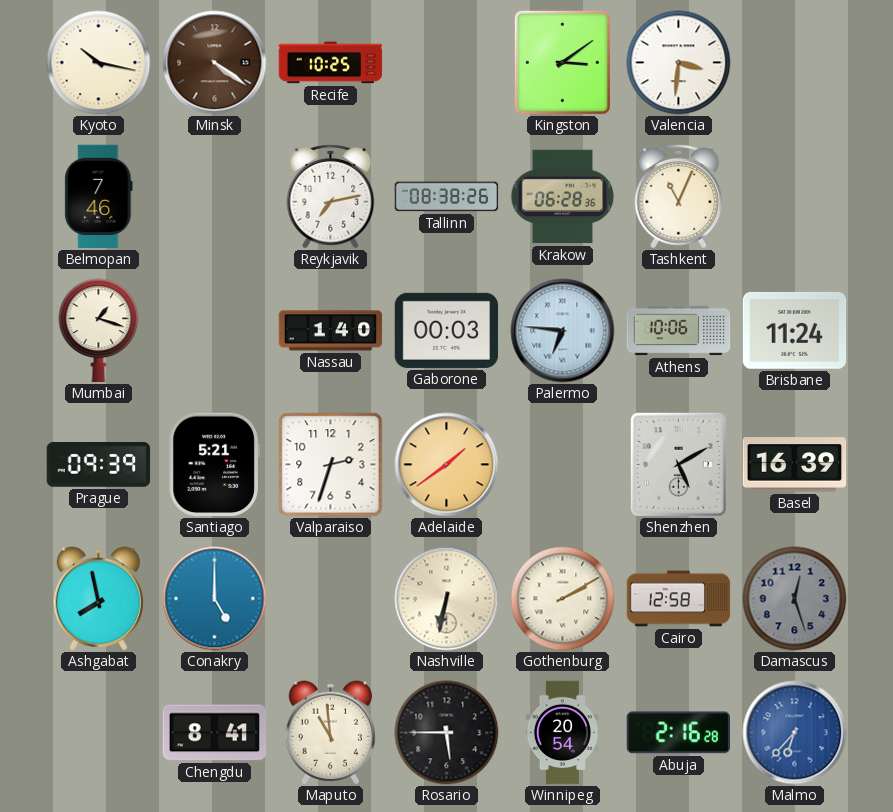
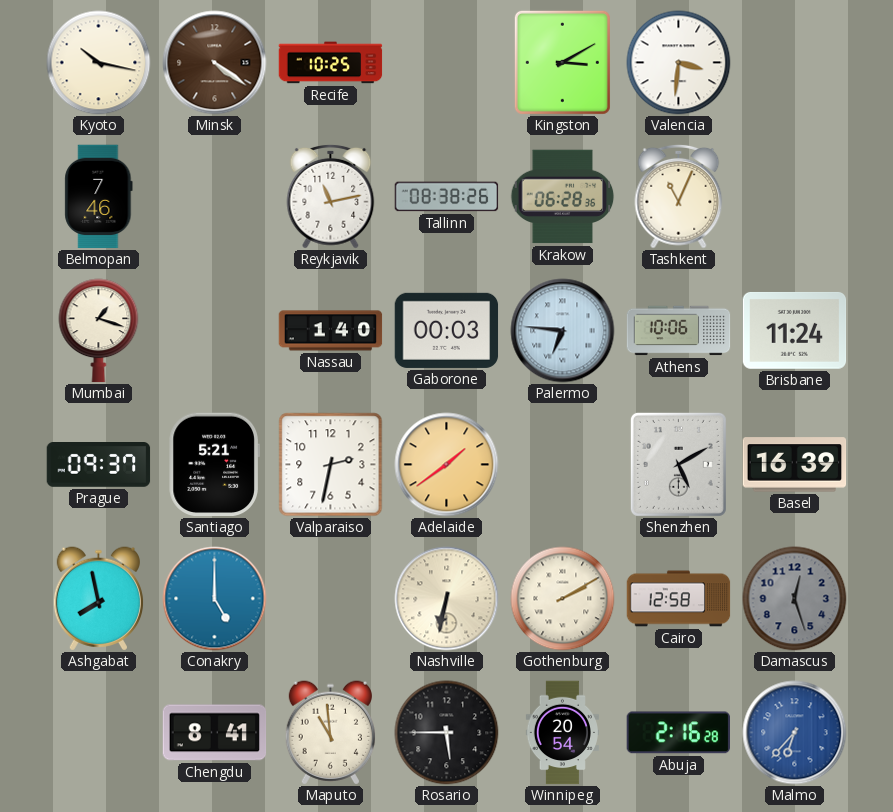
Kingston: 3:09 -> 3:10
Reykjavik: 7:13 -> 11:13
Prague: 09:39 -> 09:37
Valparaiso: 2:33 -> 2:32
